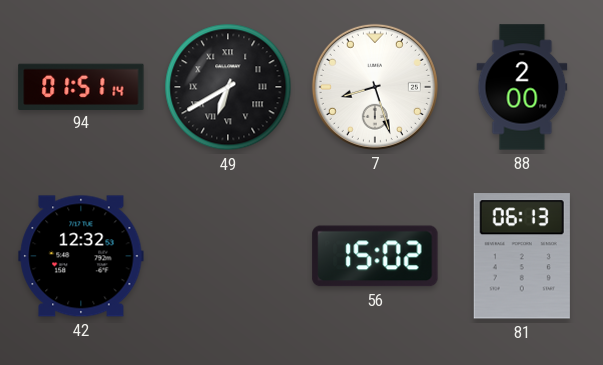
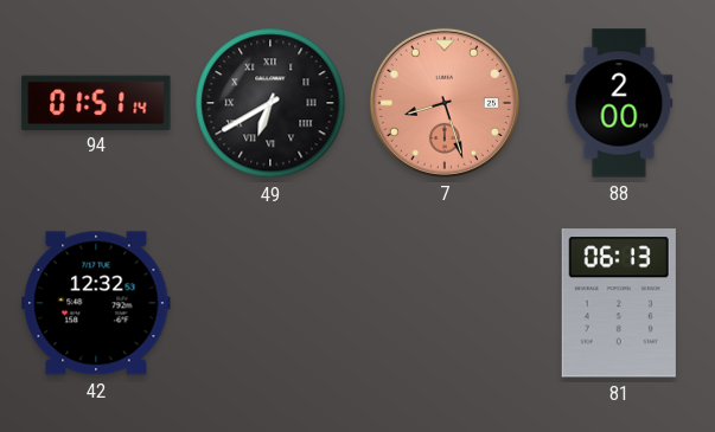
7 dial: white -> salmon
56: 15:02 -> none
